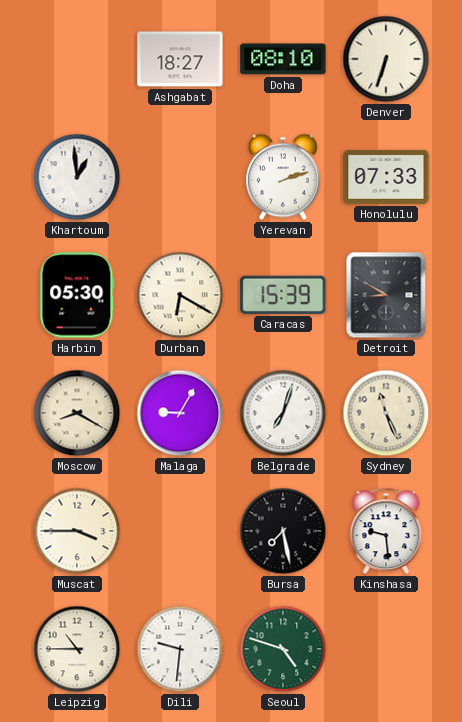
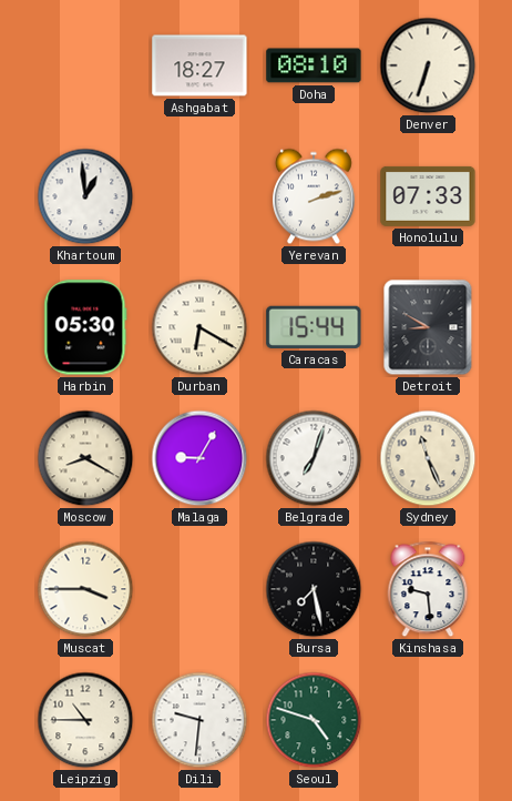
Caracas: 15:39 -> 15:44
